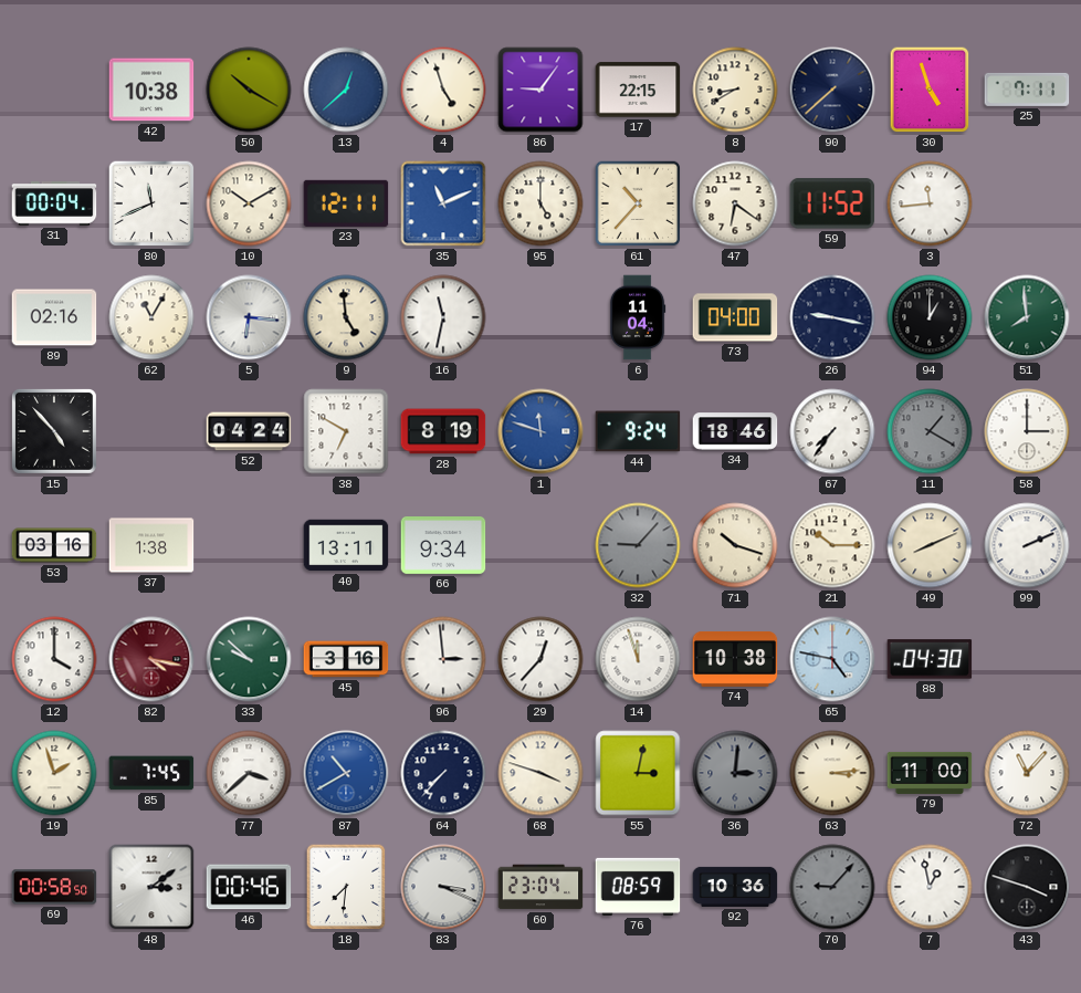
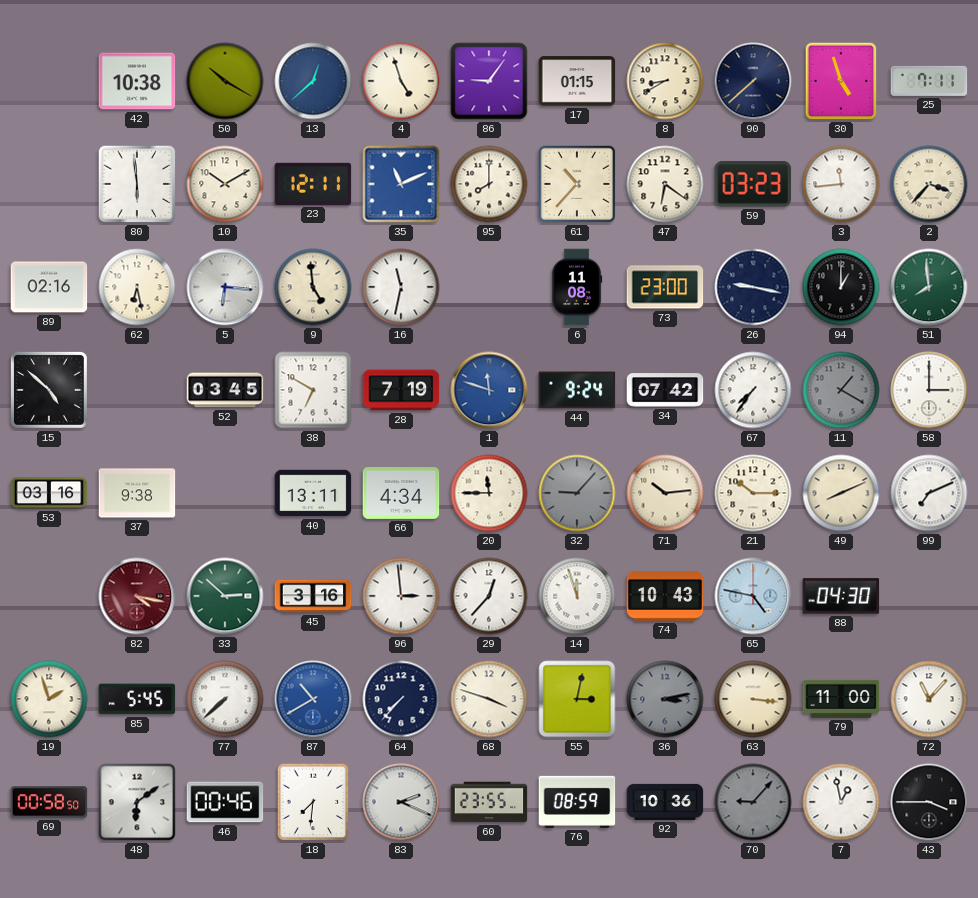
17: 22:15 -> 01:15
31: 00:04 -> none
80: 11:41 -> 5:59
95: 5:00 -> 8:00
59: 11:52 -> 03:23
2: none -> 3:37
62: 11:05 -> 6:28
6: 11:04 -> 11:08
73: 04:00 -> 23:00
15: 4:53 -> 4:52
52: 04:24 -> 03:45
28: 8:19 -> 7:19
34: 18:46 -> 07:42
37: 1:38 -> 9:38
66: 9:34 -> 4:34
20: none -> 11:45
71: 10:18 -> 10:14
99: 2:11 -> 7:11
12: 4:00 -> none
33: 9:52 -> 2:52
74: 10:38 -> 10:43
85: 7:45 -> 5:45
77: 3:38 -> 7:38
36: 3:01 -> 3:13
63: 3:14 -> 3:16
48: 3:09 -> 6:09
83: 3:19 -> 2:19
60: 23:04 -> 23:55
43: 3:48 -> 3:45
